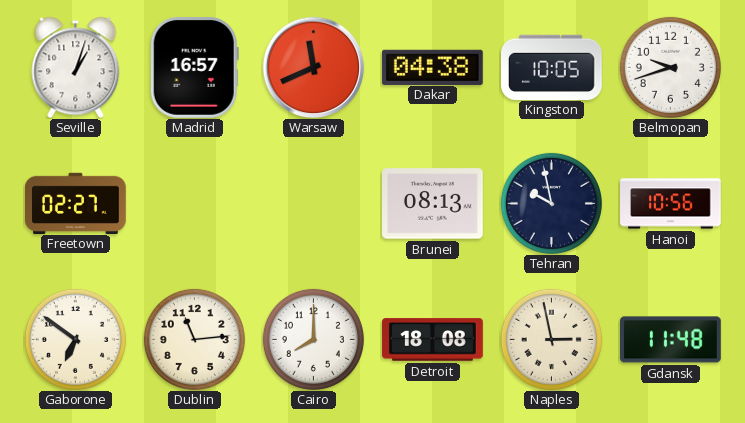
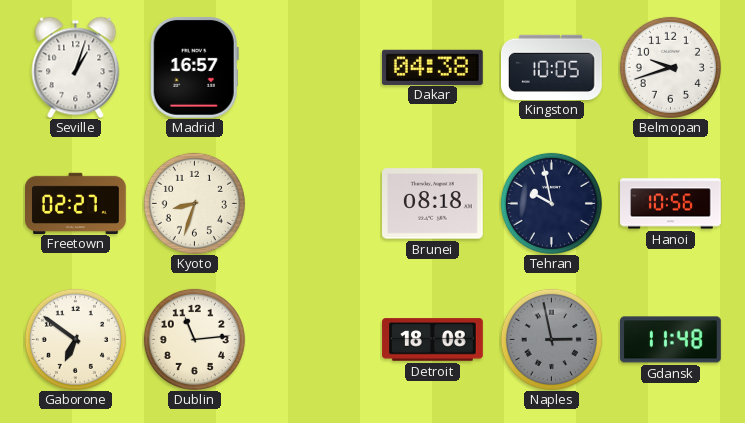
Warsaw: 11:41 -> none
Kyoto: none -> 8:33
Brunei: 08:13 -> 08:18
Cairo: 8:00 -> none
Naples dial: cream -> grey
